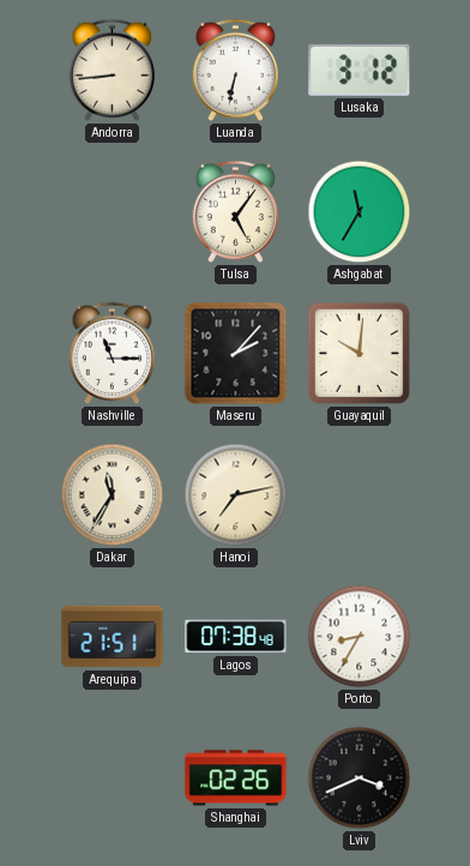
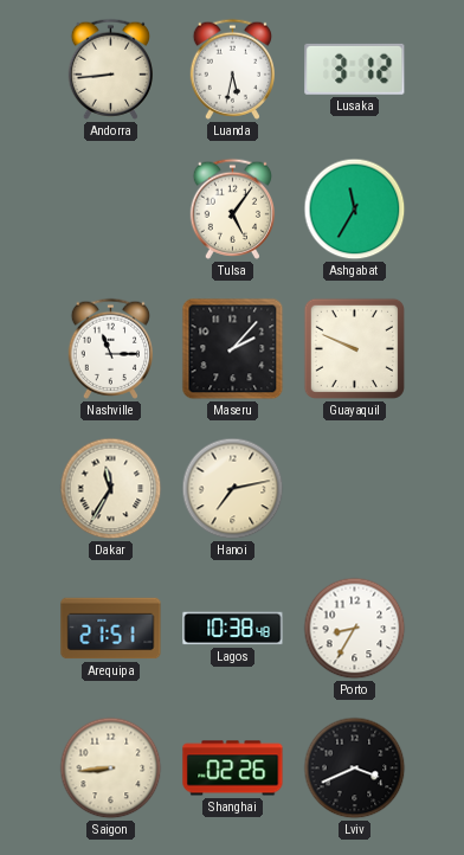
Luanda: 6:32 -> 5:32
Guayaquil: 10:01 -> 9:49
Lagos: 07:38 -> 10:38
Saigon: none -> 8:44
